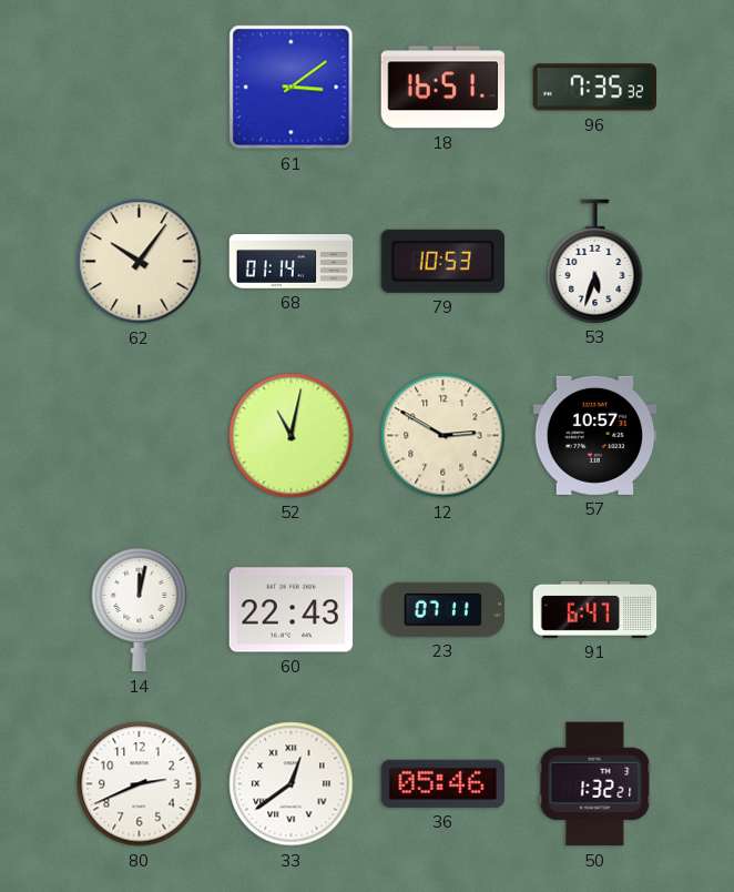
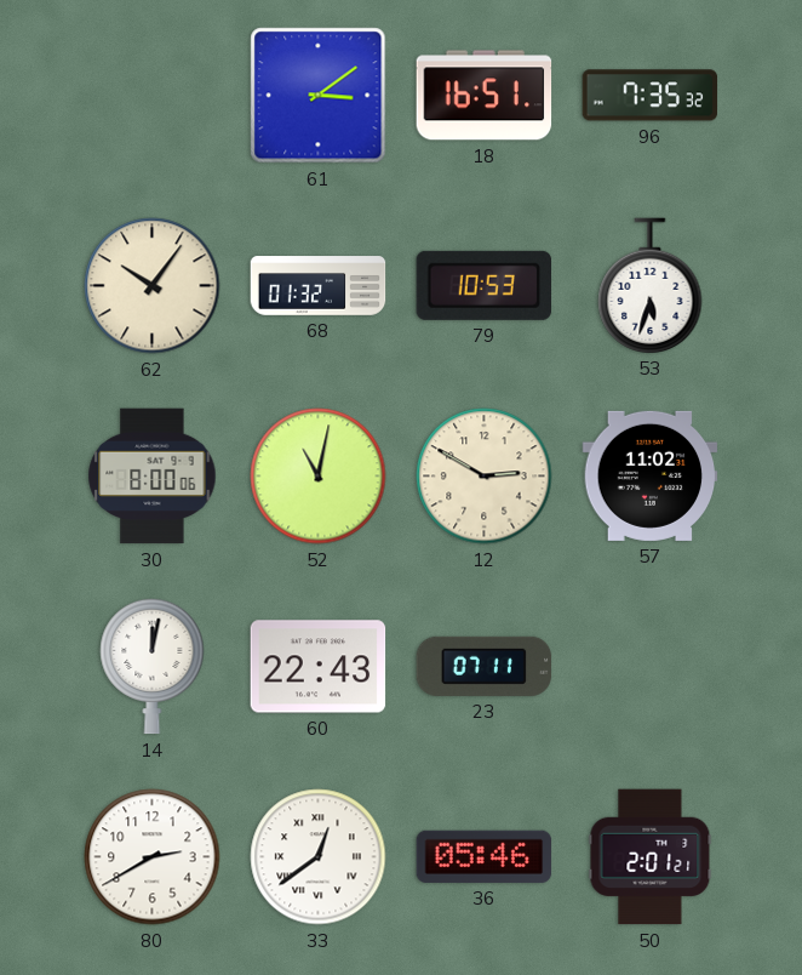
68: 01:14 -> 01:32
30: none -> 8:00
57: 10:57 -> 11:02
91: 6:47 -> none
80: 2:41 -> 2:40
50: 1:32 -> 2:01
